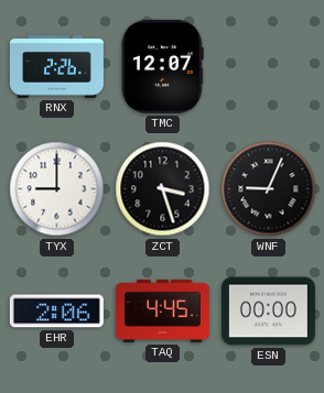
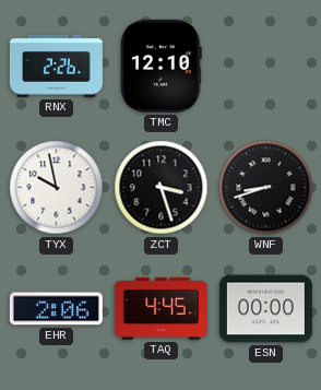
TMC: 12:07 -> 12:10
TYX: 9:00 -> 9:58
WNF: 9:04 -> 8:42
